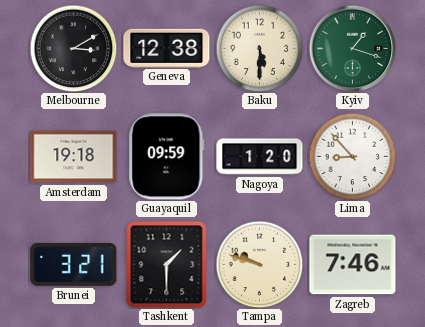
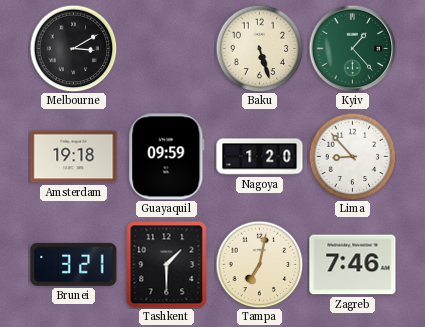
Geneva: 12:38 -> none
Baku: 5:30 -> 5:27
Kyiv: 1:18 -> 1:23
Tampa: 9:48 -> 7:02
